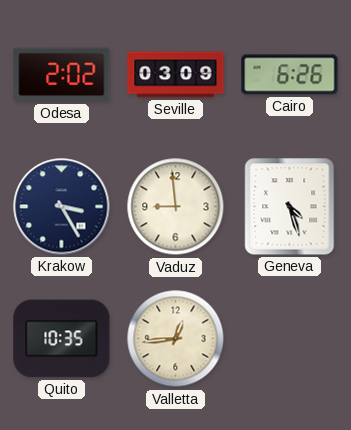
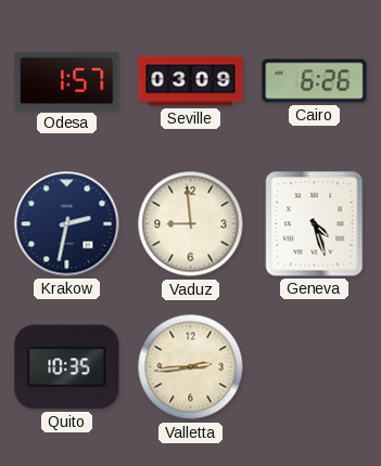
Odesa: 2:02 -> 1:57
Krakow: 3:25 -> 2:32
Valletta: 12:44 -> 2:44
